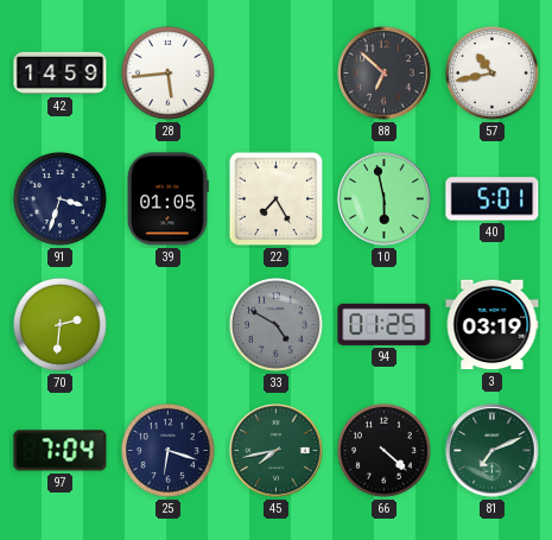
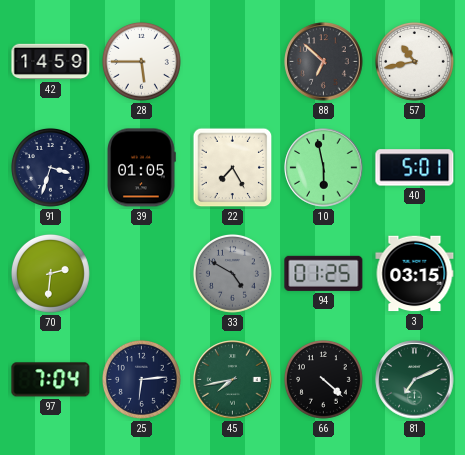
28: 5:44 -> 5:45
3: 03:19 -> 03:15
25: 6:18 -> 6:14
